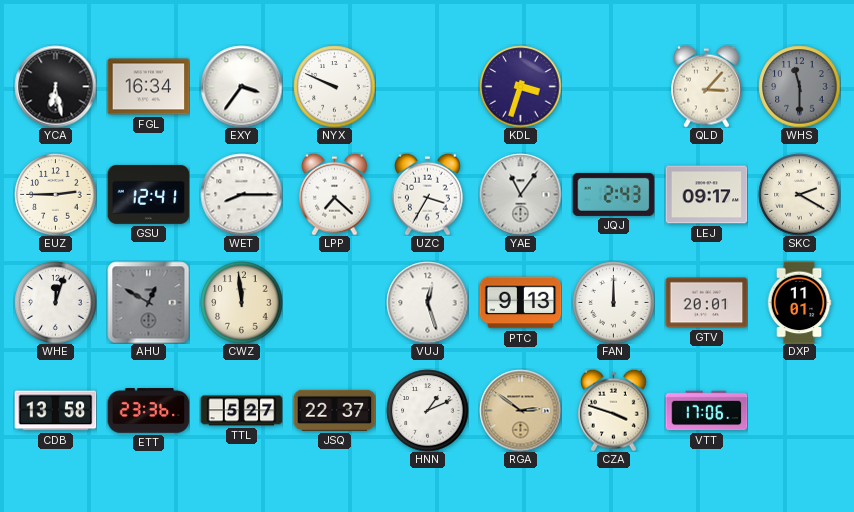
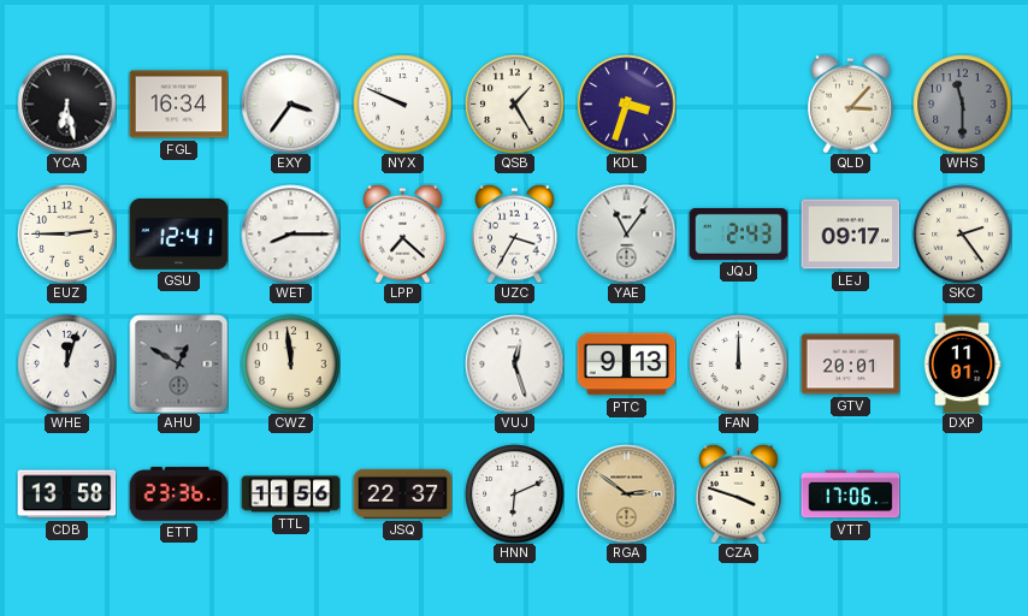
QSB: none -> 1:25
SKC: 2:20 -> 2:24
TTL: 5:27 -> 11:56
HNN: 1:11 -> 6:11
